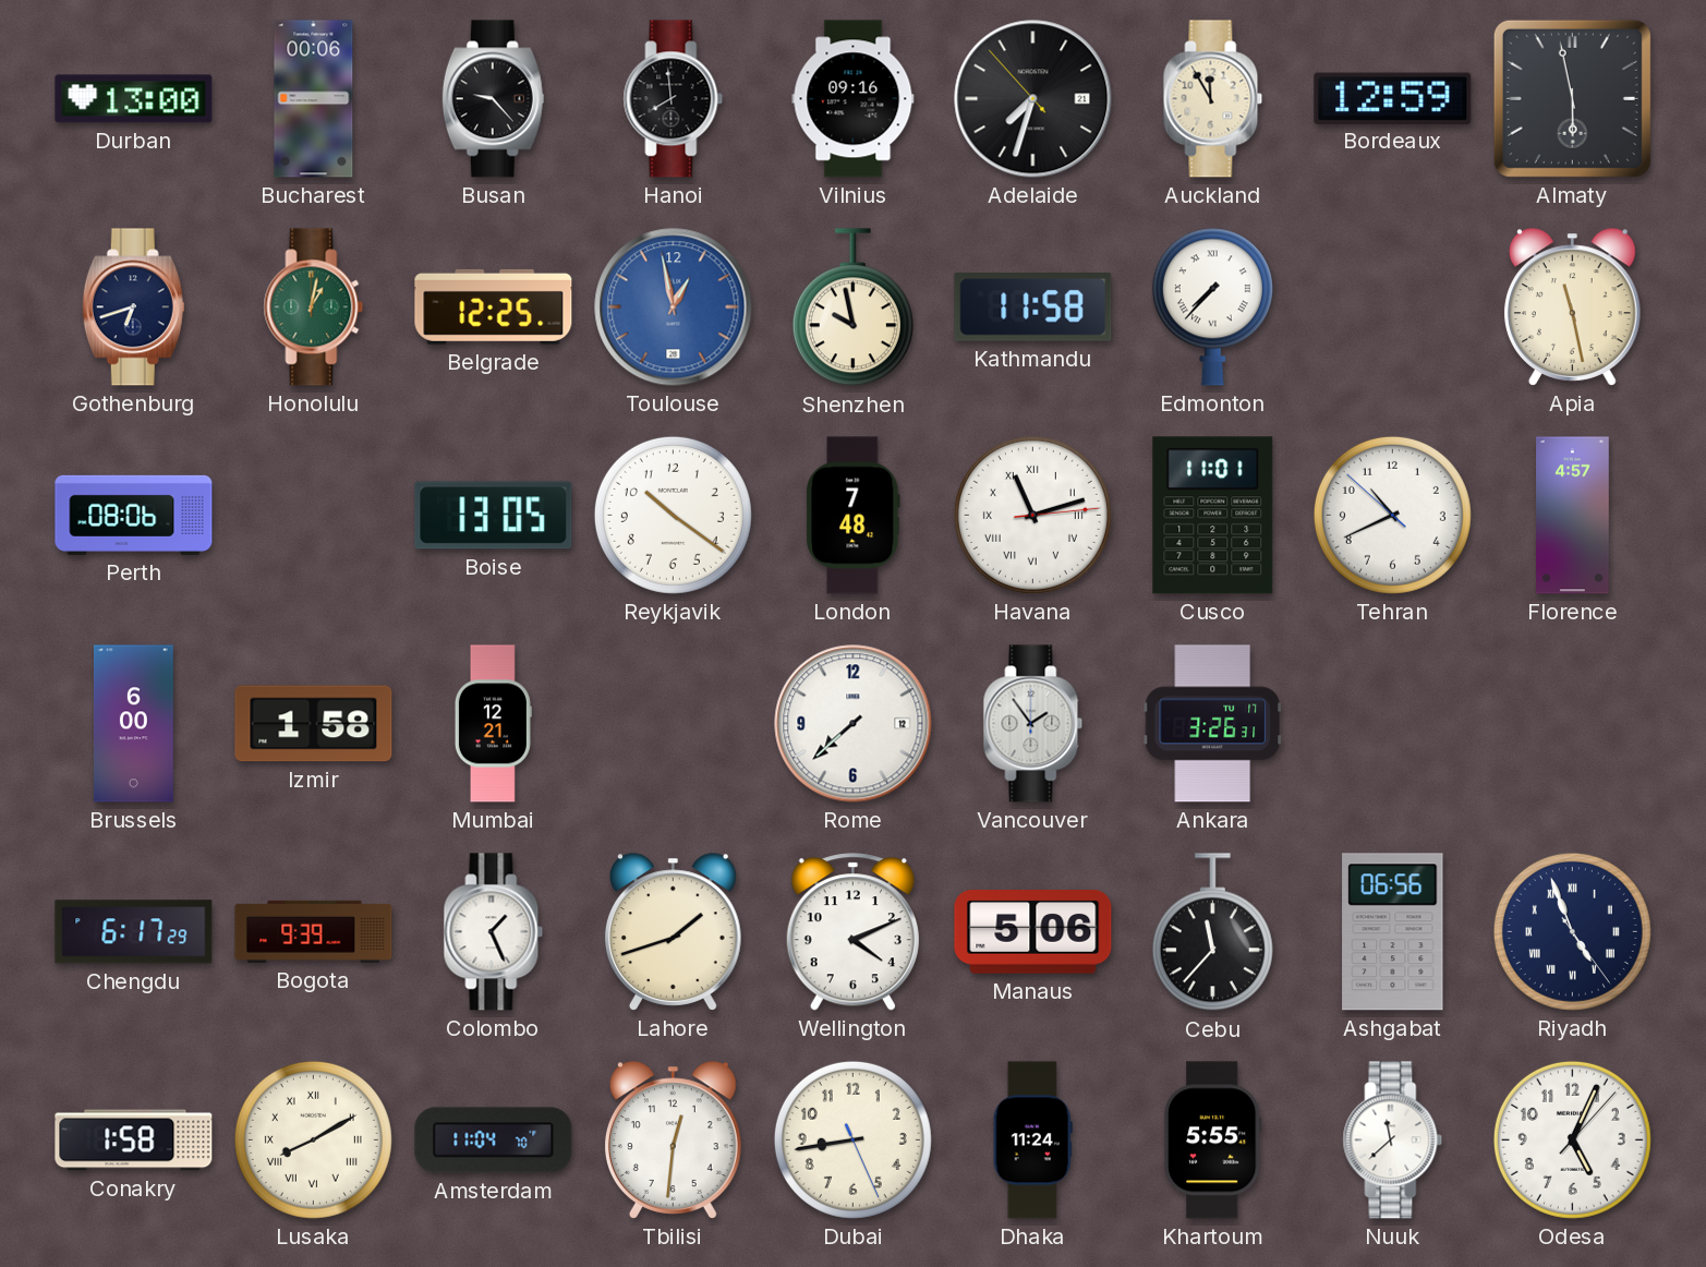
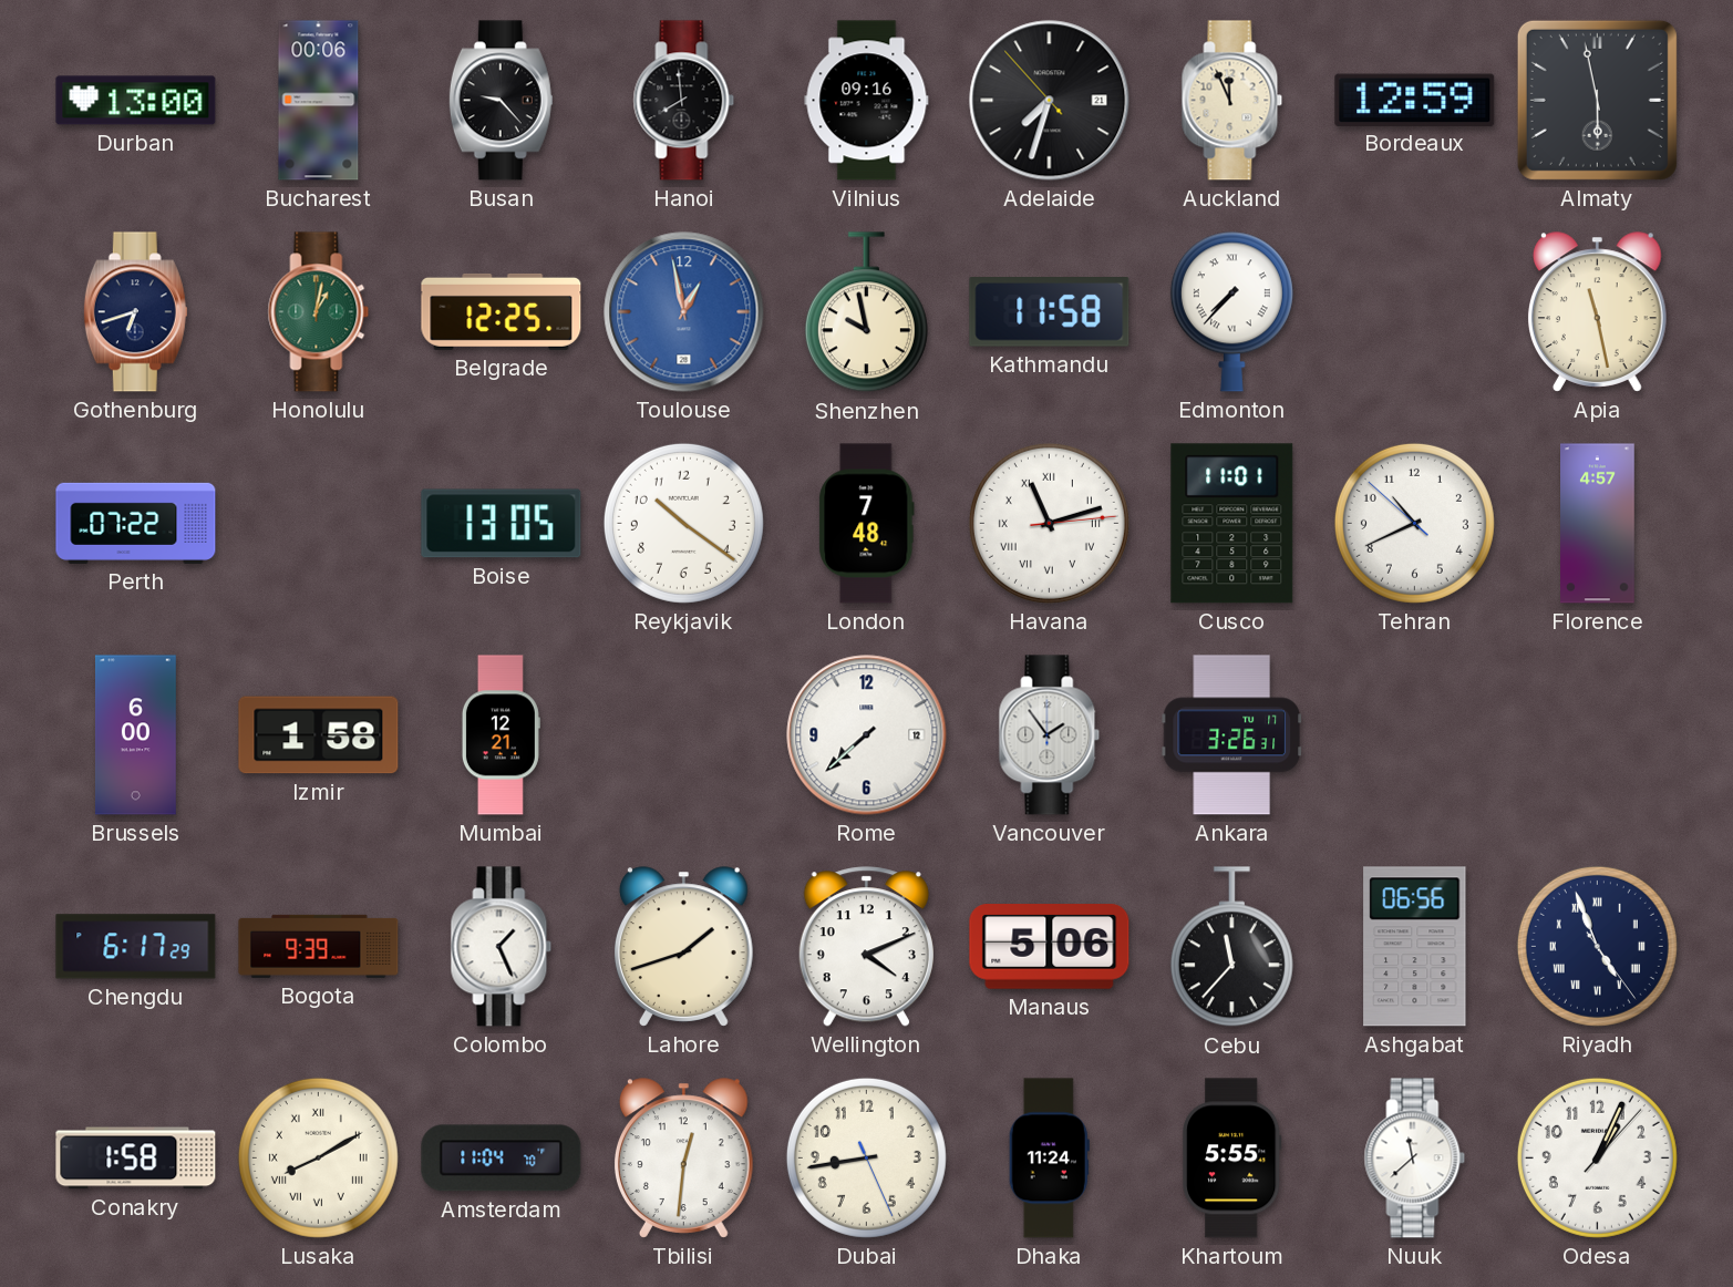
Auckland: 11:55 -> 11:56
Perth: 08:06 -> 07:22
Odesa: 5:04 -> 1:04
